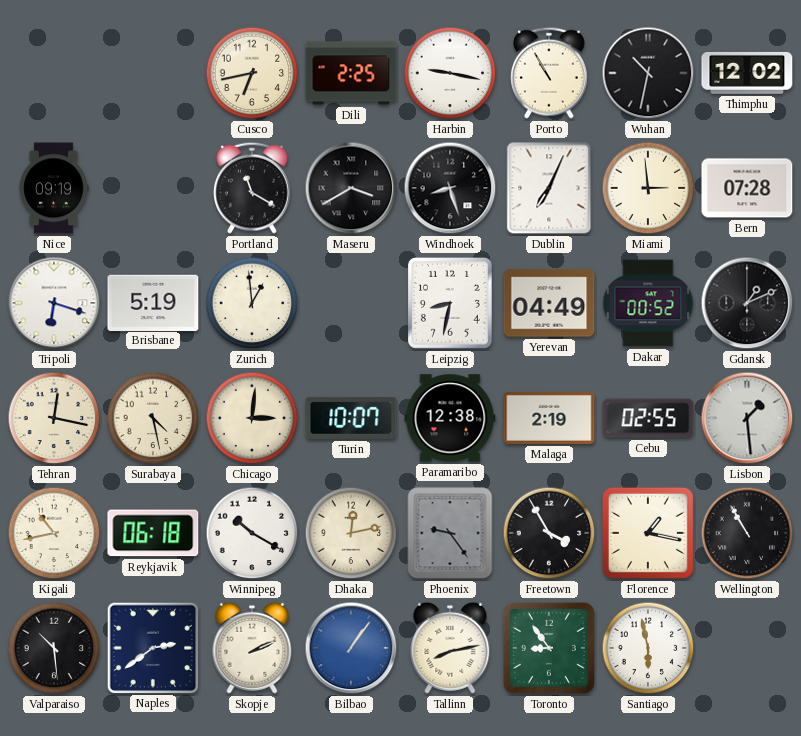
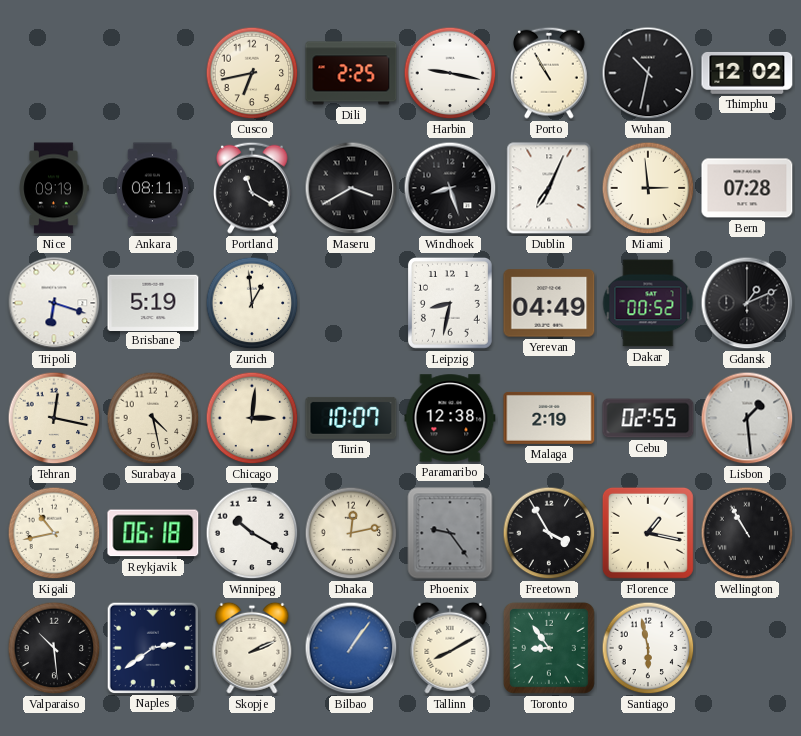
Ankara: none -> 08:11
Tallinn: 8:13 -> 8:10
